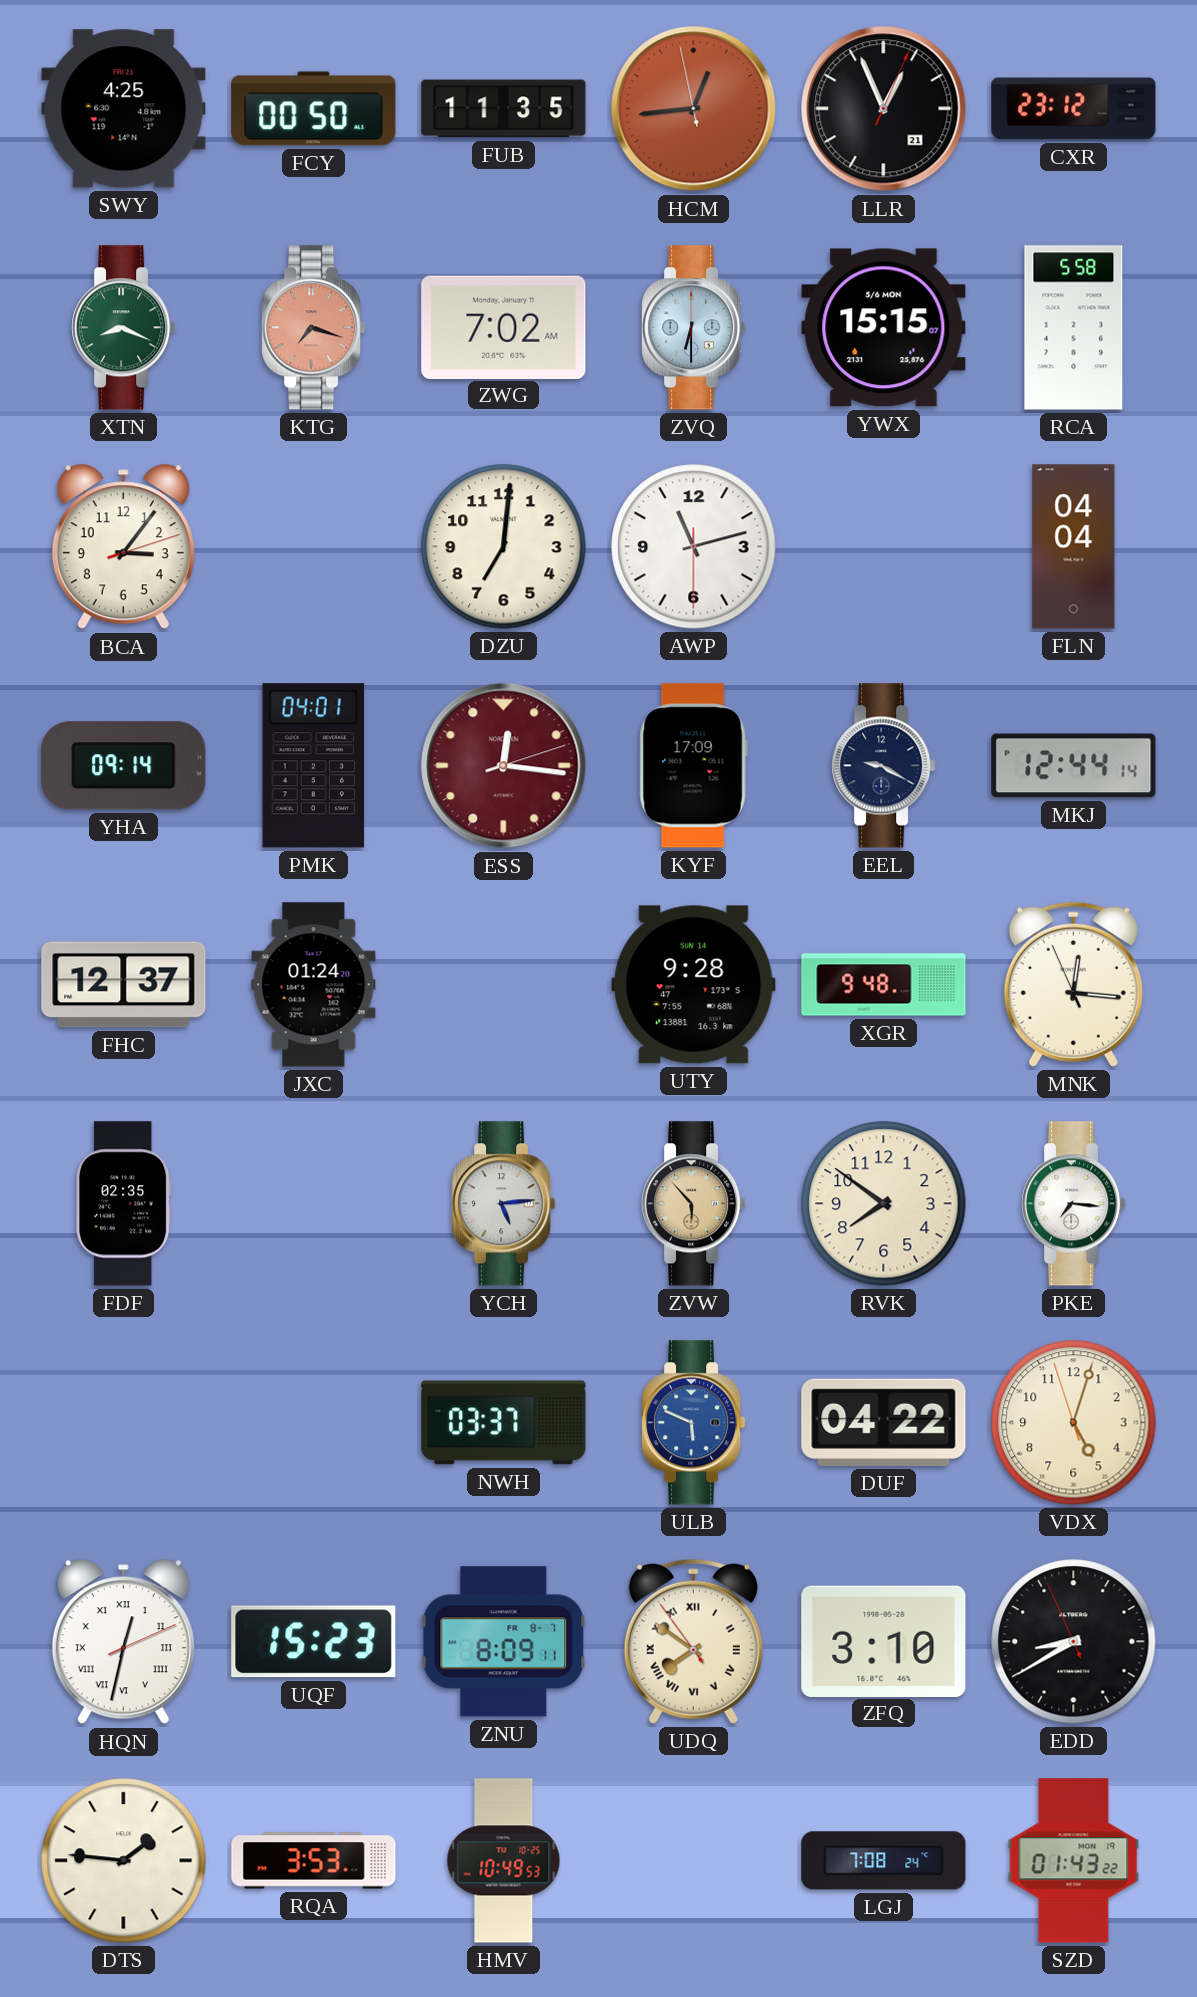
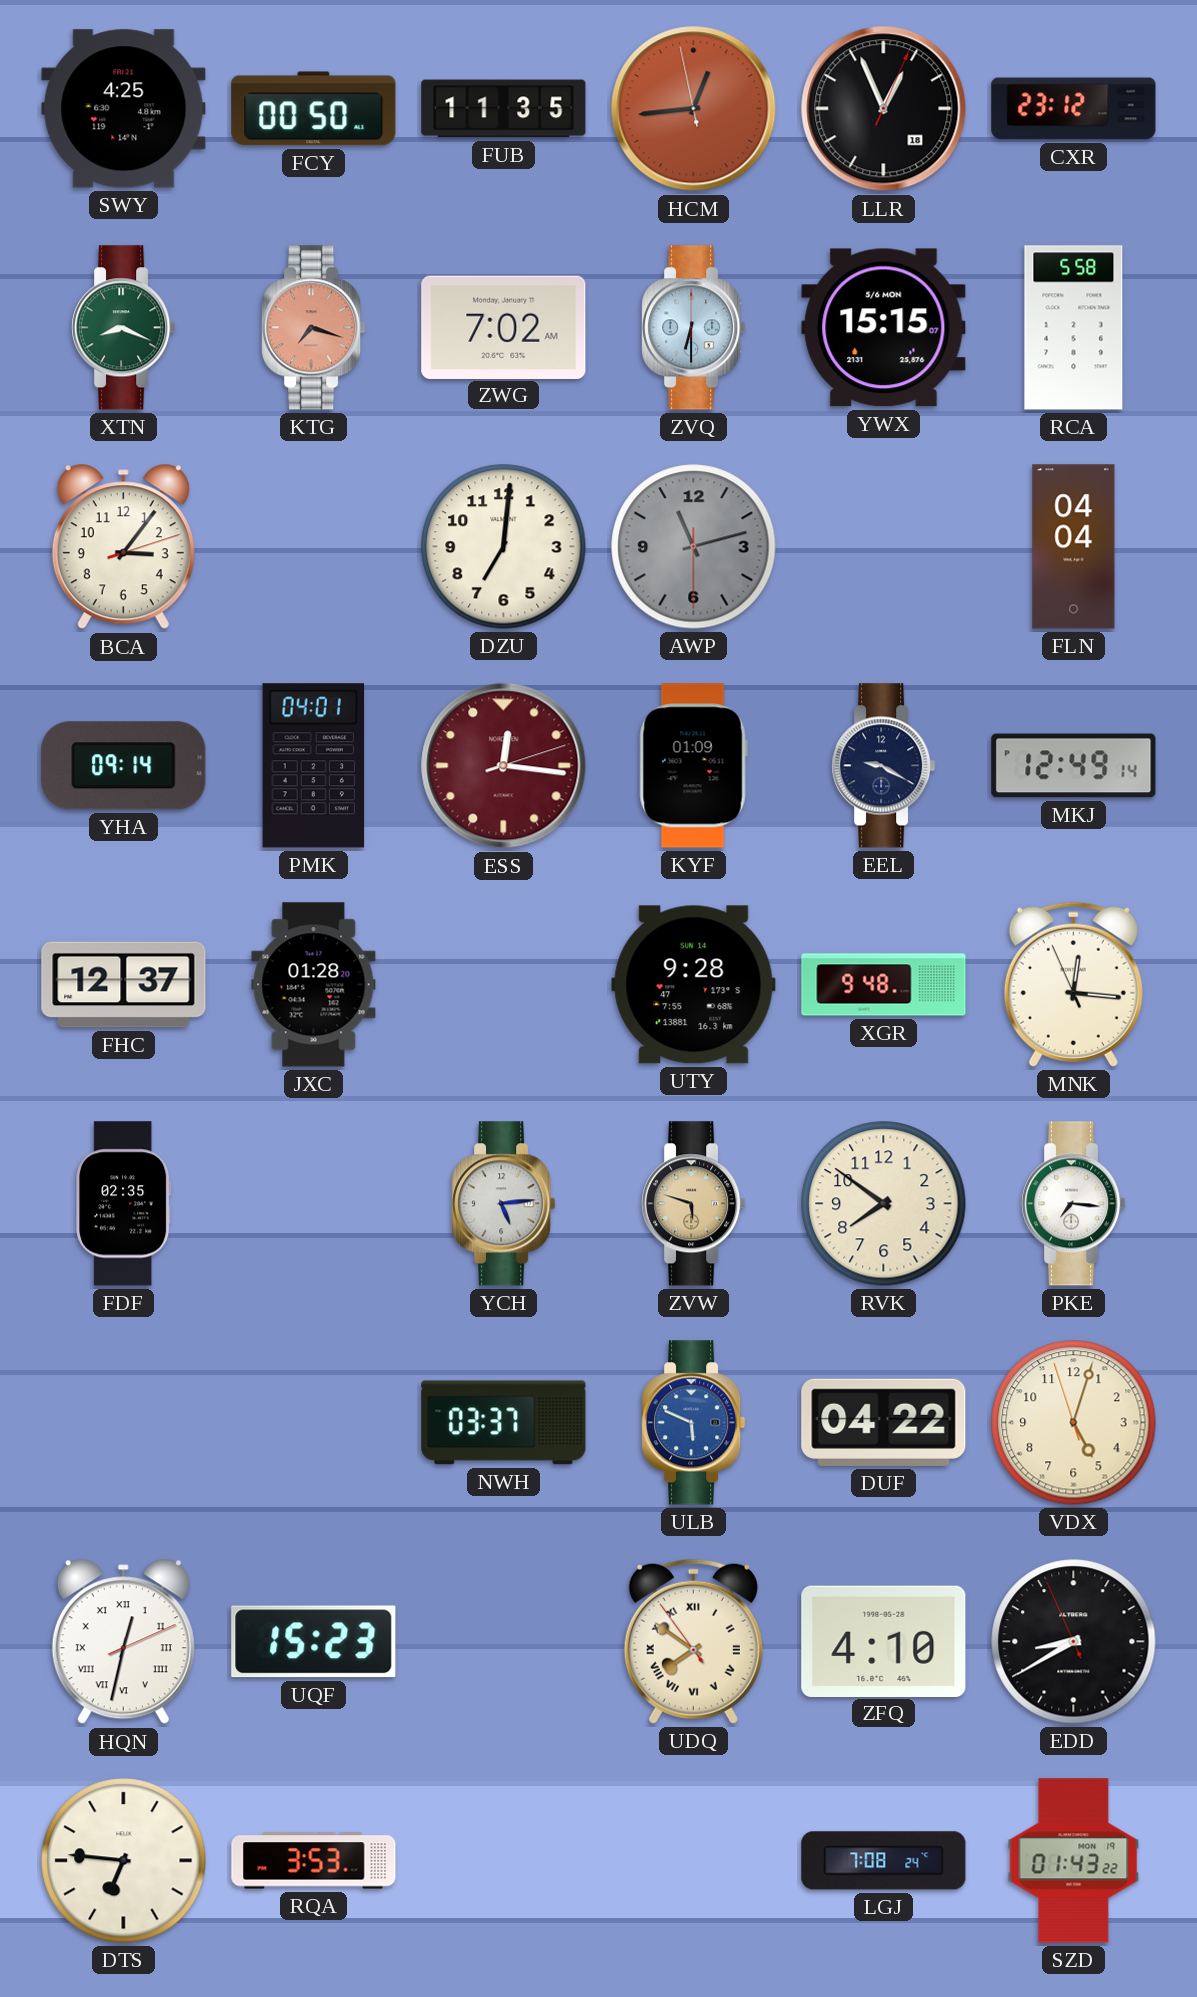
LLR date: 21 -> 18
AWP dial: white -> grey
KYF: 17:09 -> 01:09
MKJ: 12:44 -> 12:49
JXC: 01:24 -> 01:28
ZVW: 5:53 -> 5:48
ZNU: 8:09 -> none
ZFQ: 3:10 -> 4:10
DTS: 1:46 -> 6:46
HMV: 10:49 -> none
